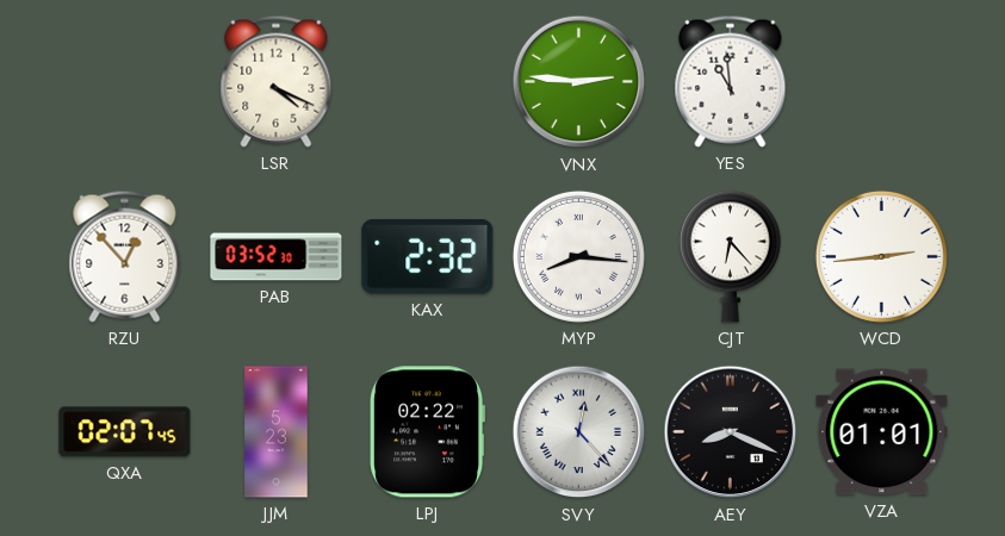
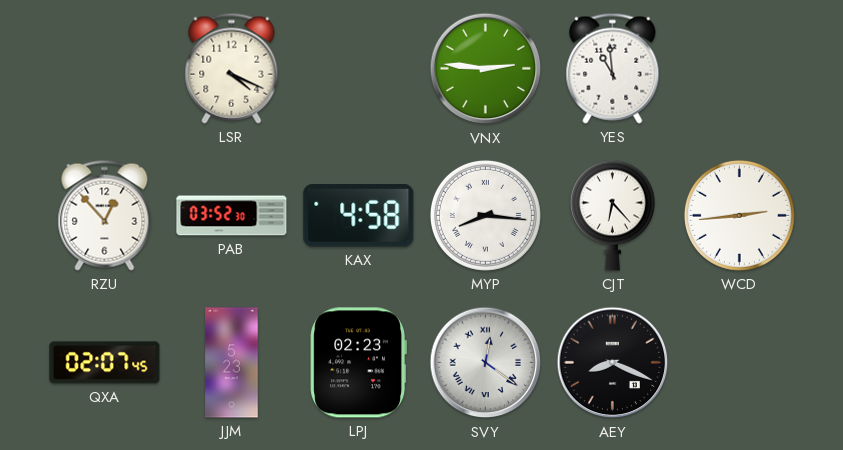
KAX: 2:32 -> 4:58
LPJ: 02:22 -> 02:23
SVY: 12:23 -> 12:21
VZA: 01:01 -> none
